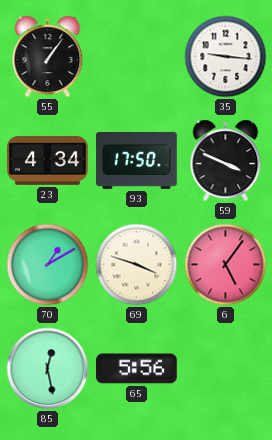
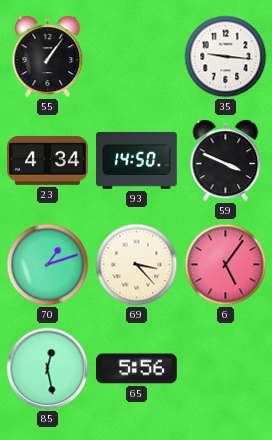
93: 17:50 -> 14:50
70: 1:10 -> 1:12
69: 3:48 -> 3:23
